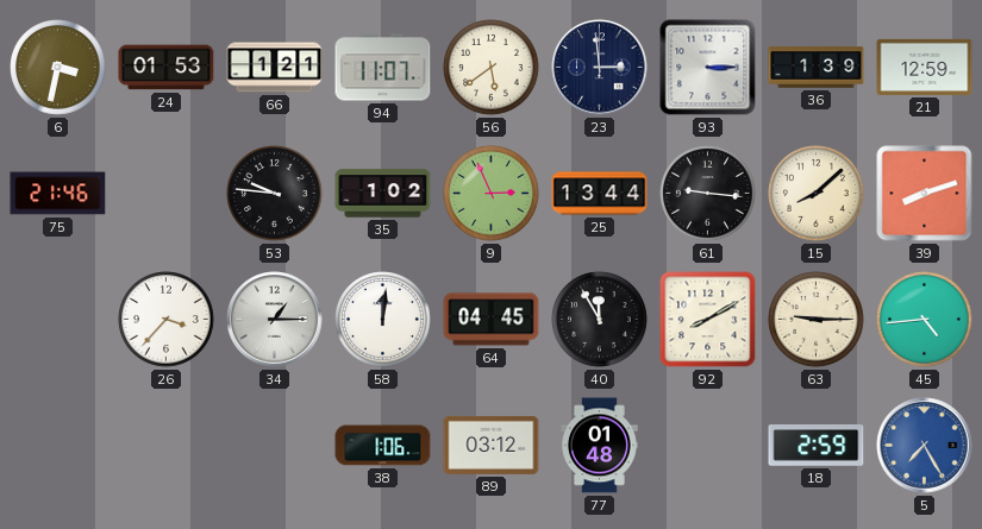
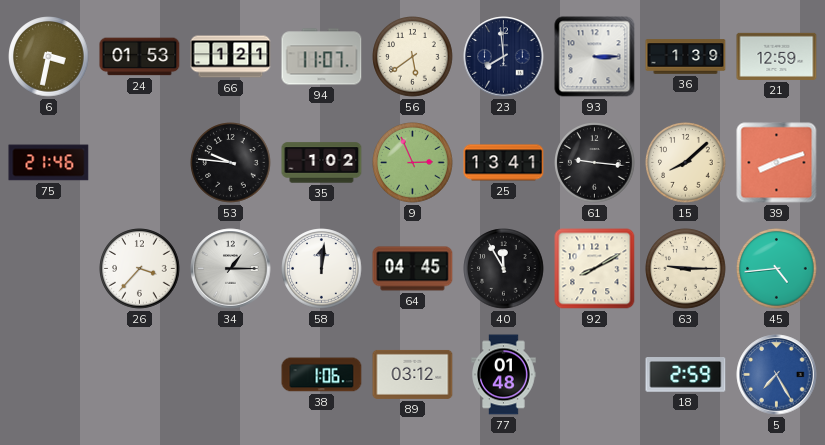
23: 2:59 -> 7:59
25: 13:44 -> 13:41
